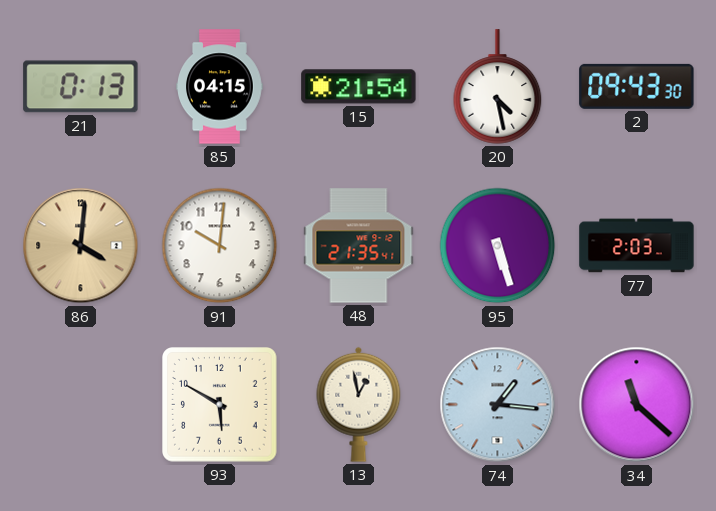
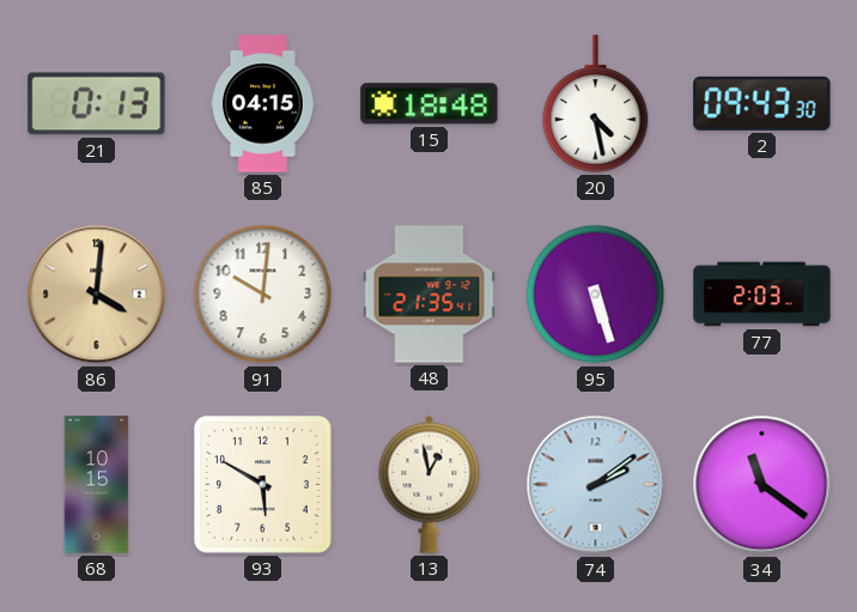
15: 21:54 -> 18:48
68: none -> 10:15
74: 1:16 -> 2:09
34: 11:22 -> 11:21
